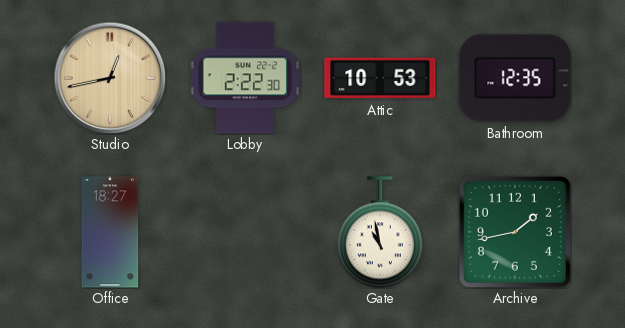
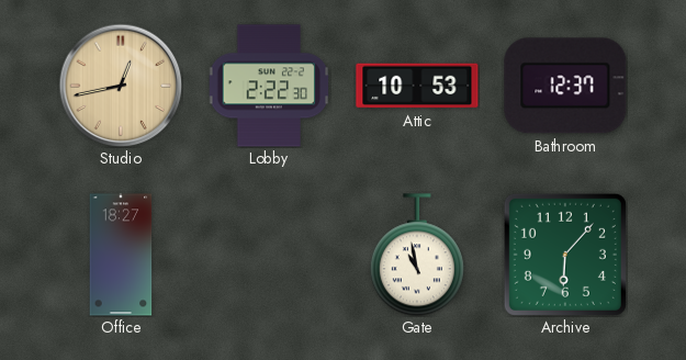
Bathroom: 12:35 -> 12:37
Archive: 1:43 -> 6:07
